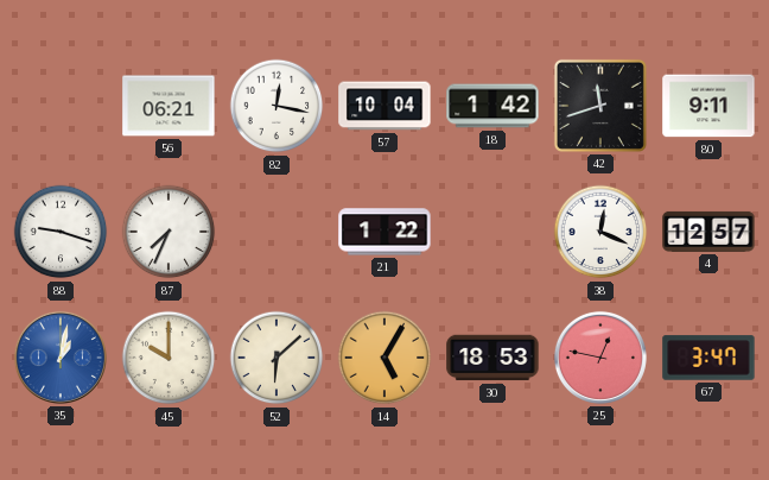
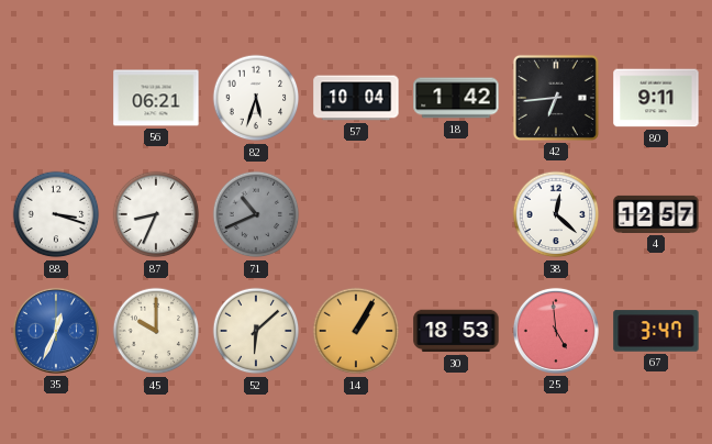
82: 12:17 -> 5:33
42: 11:42 -> 6:44
88: 9:18 -> 3:18
87: 7:34 -> 8:34
71: none -> 10:41
21: 1:22 -> none
38: 12:19 -> 12:22
35: 1:02 -> 12:34
14: 5:05 -> 1:05
25: 12:47 -> 4:59
